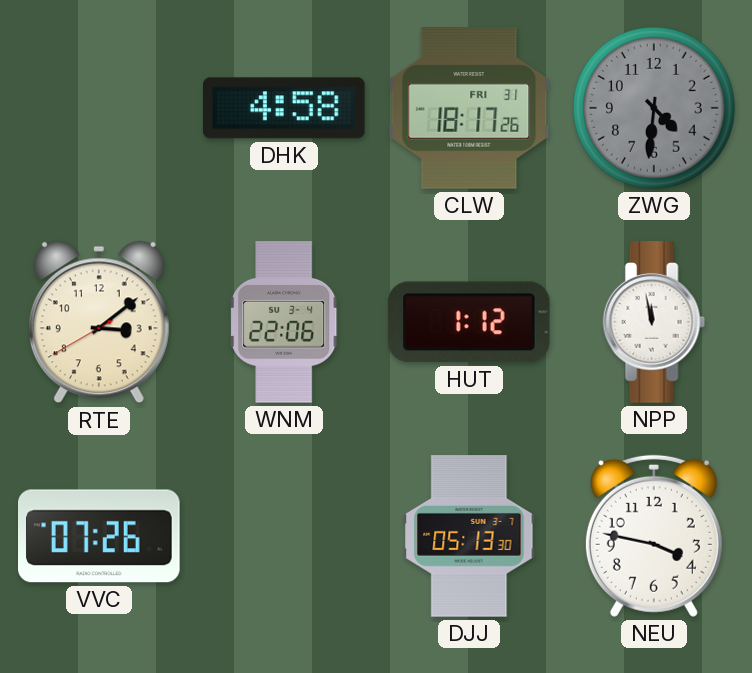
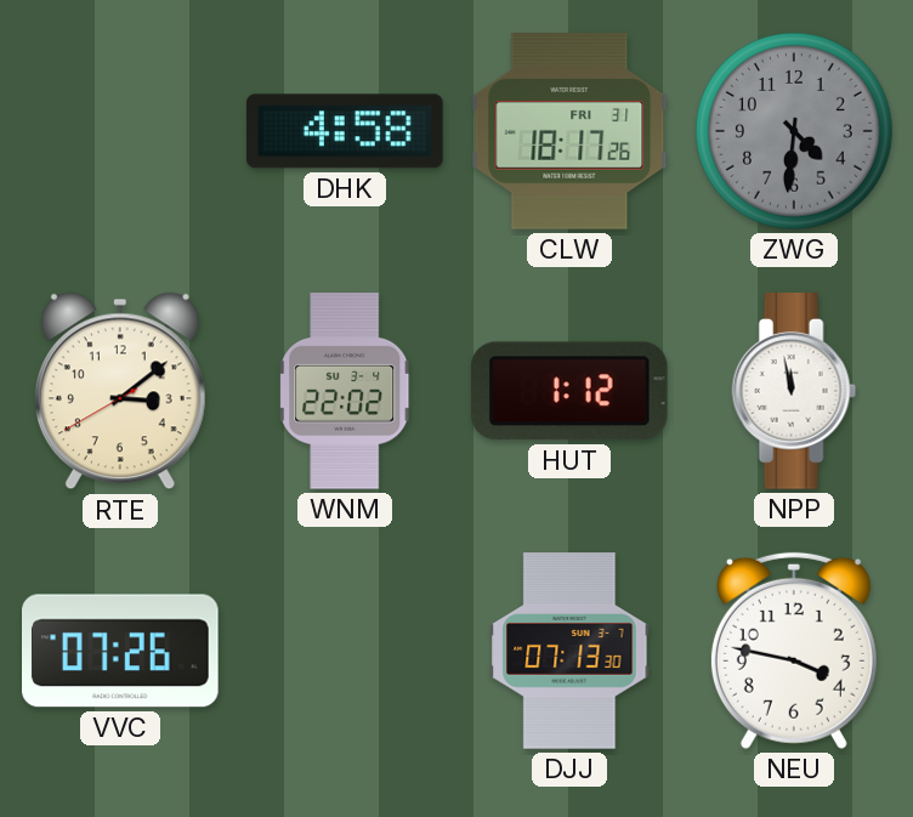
WNM: 22:06 -> 22:02
DJJ: 05:13 -> 07:13
